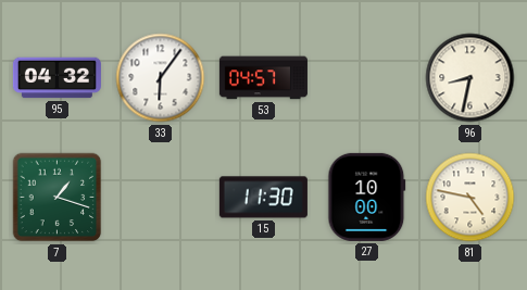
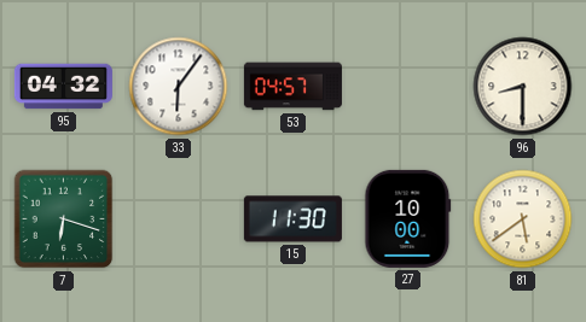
96: 8:32 -> 8:30
7: 1:18 -> 6:18
81: 4:47 -> 5:39
